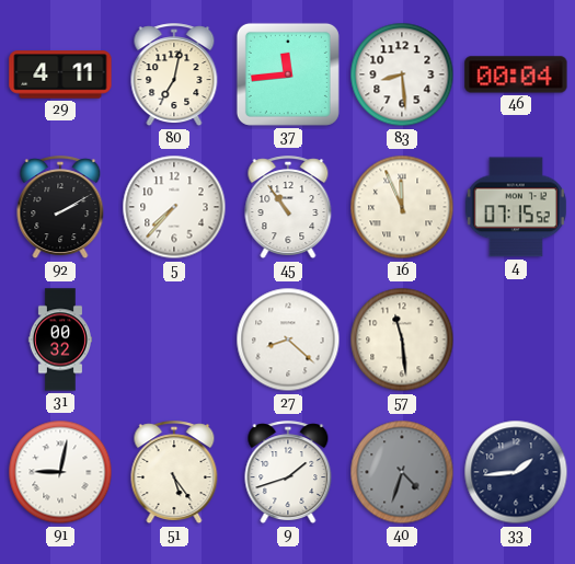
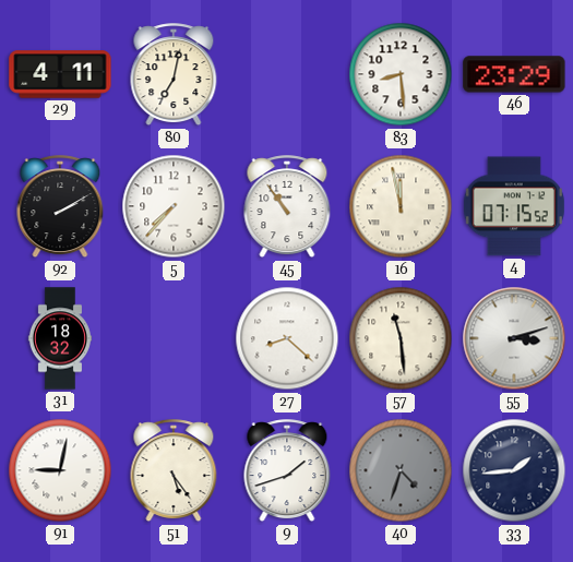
37: 11:44 -> none
46: 00:04 -> 23:29
16: 11:56 -> 11:58
31: 00:32 -> 18:32
55: none -> 3:12
